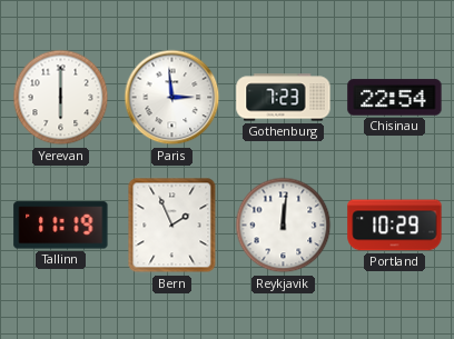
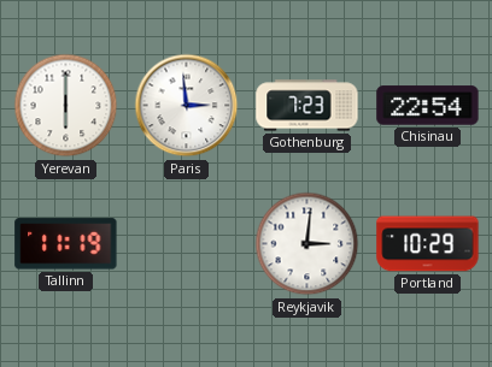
Bern: 1:56 -> none
Reykjavik: 12:01 -> 3:01
